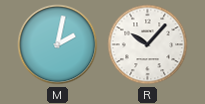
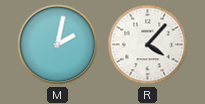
R: 10:07 -> 4:07
